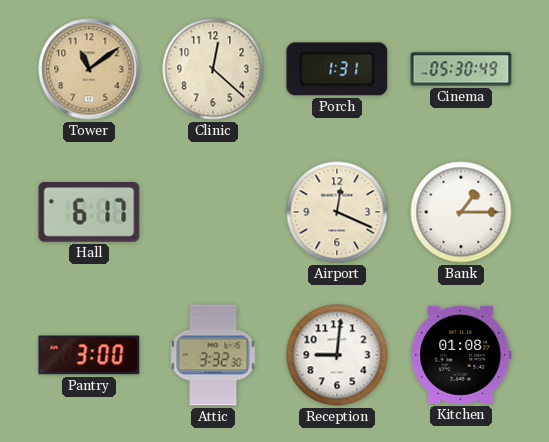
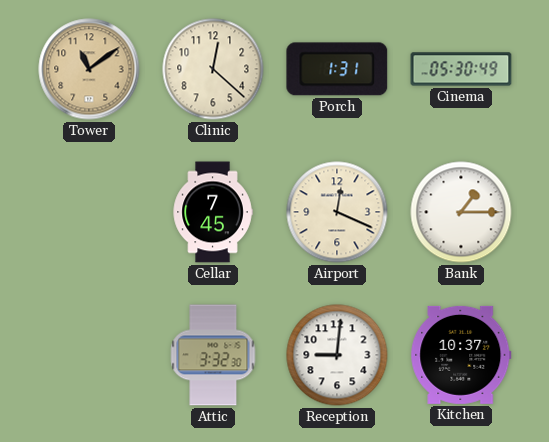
Hall: 6:17 -> none
Cellar: none -> 7:45
Pantry: 3:00 -> none
Kitchen: 01:08 -> 10:37
